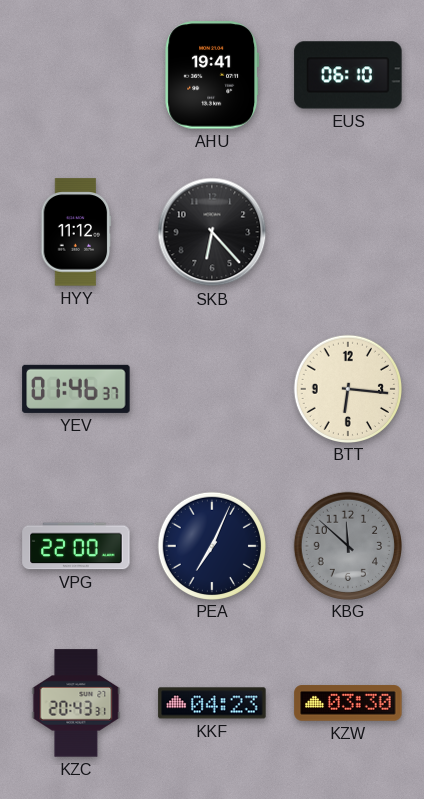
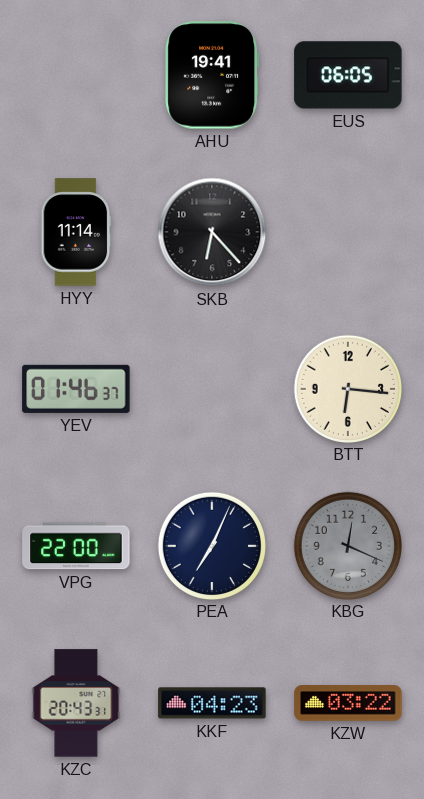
EUS: 06:10 -> 06:05
HYY: 11:12 -> 11:14
KBG: 11:52 -> 12:19
KZW: 03:30 -> 03:22
